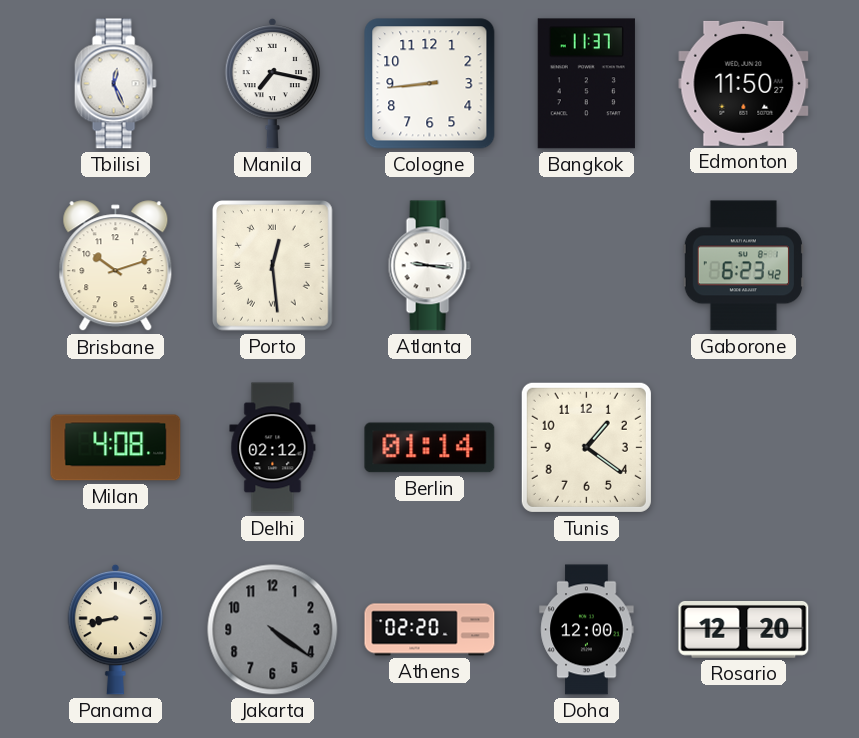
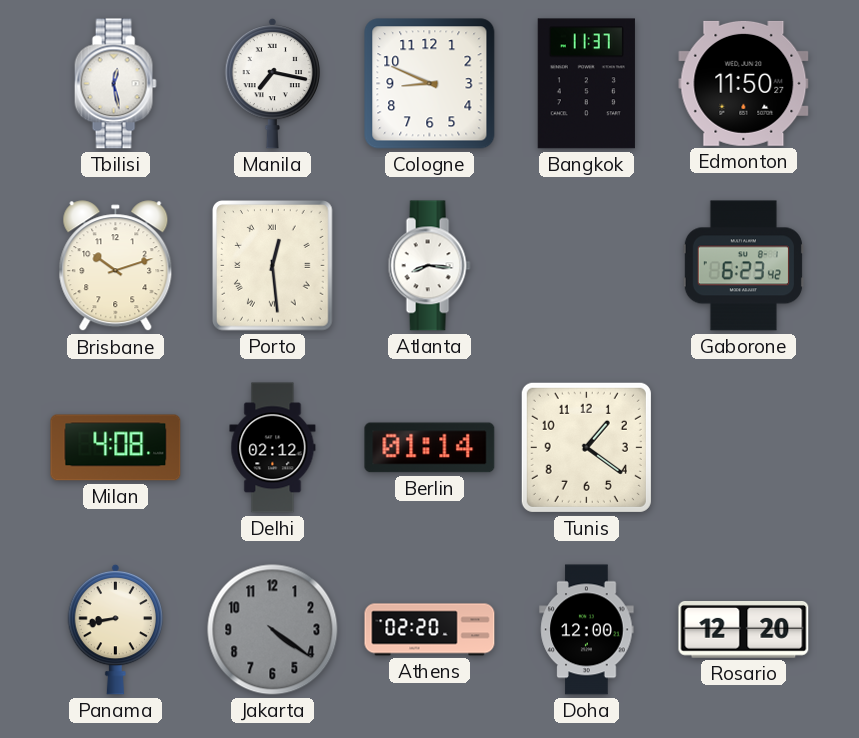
Tbilisi: 12:26 -> 12:28
Cologne: 8:44 -> 8:49
Atlanta: 9:16 -> 8:16
